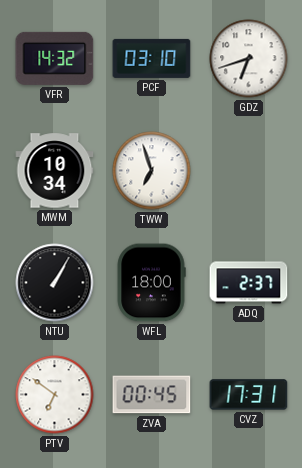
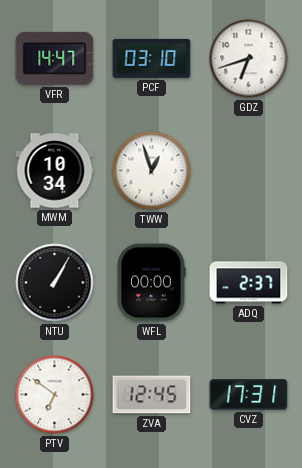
VFR: 14:32 -> 14:47
TWW: 6:57 -> 12:57
WFL: 18:00 -> 00:00
ZVA: 00:45 -> 12:45
